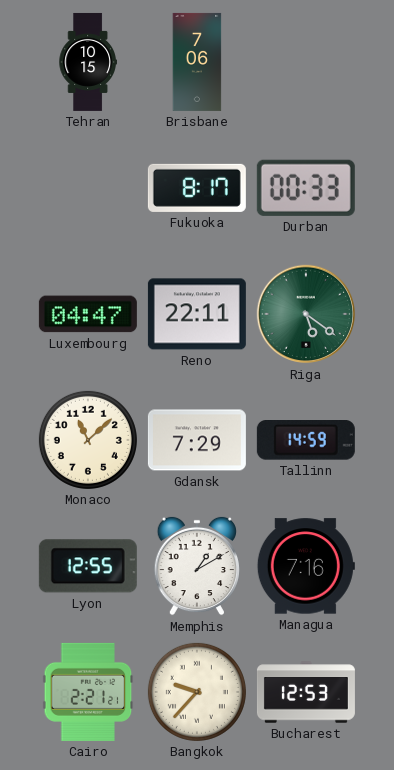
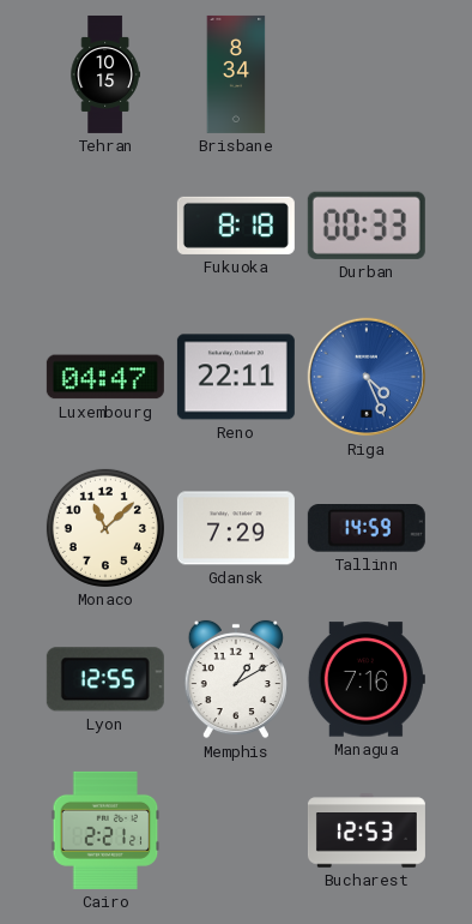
Brisbane: 7:06 -> 8:34
Fukuoka: 8:17 -> 8:18
Riga: 5:21 -> 4:26
Riga dial: green -> blue
Bangkok: 9:37 -> none
